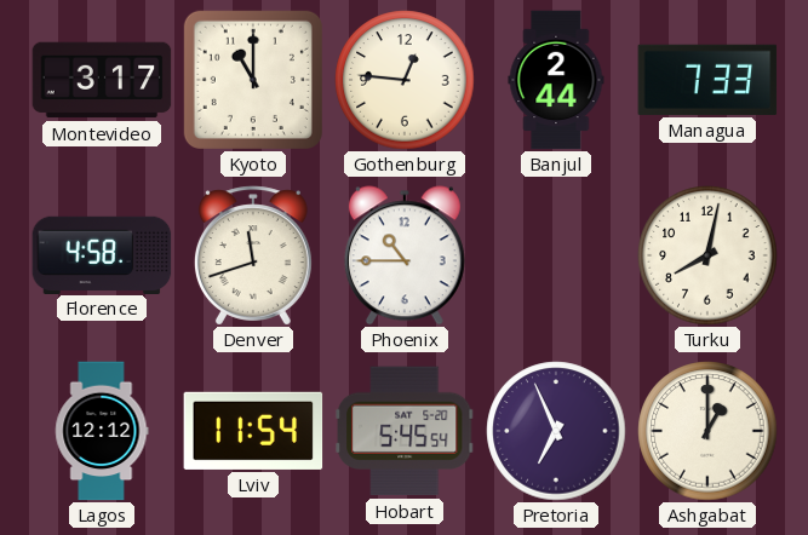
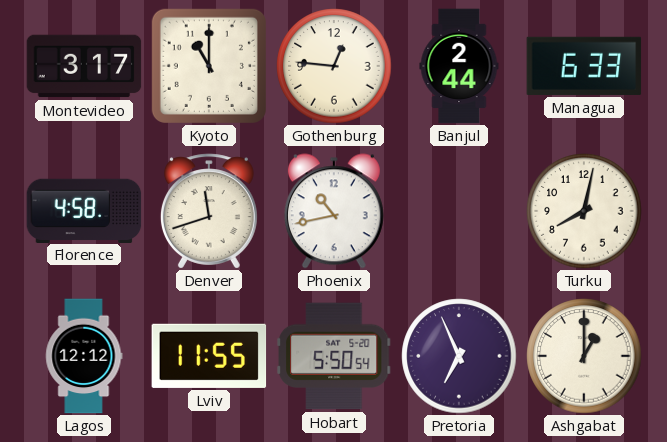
Managua: 7:33 -> 6:33
Phoenix: 10:45 -> 10:43
Lviv: 11:54 -> 11:55
Hobart: 5:45 -> 5:50
